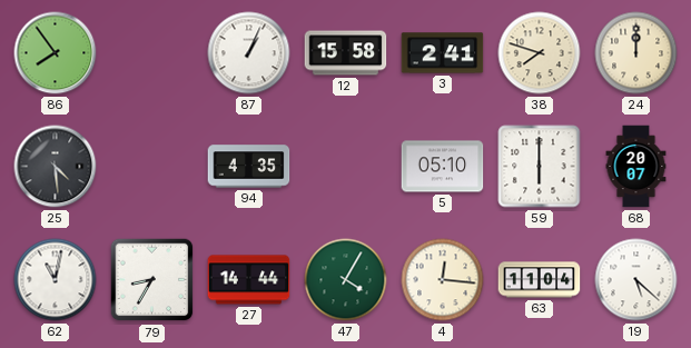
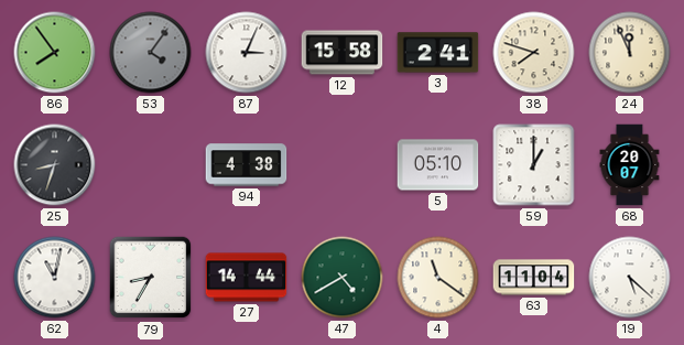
53: none -> 4:06
87: 1:04 -> 3:04
24: 12:00 -> 11:56
25: 4:29 -> 8:33
94: 4:35 -> 4:38
59: 6:00 -> 1:00
47: 4:05 -> 4:40
4: 12:16 -> 11:21
